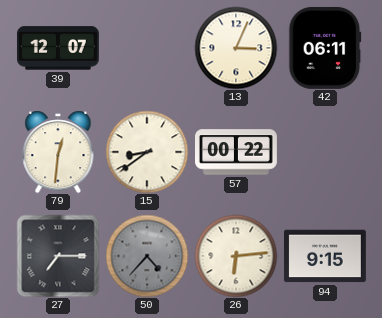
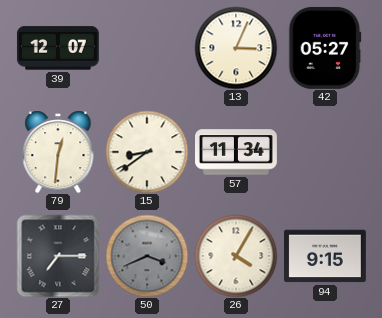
42: 06:11 -> 05:27
57: 00:22 -> 11:34
50: 4:37 -> 3:41
26: 6:14 -> 4:05
